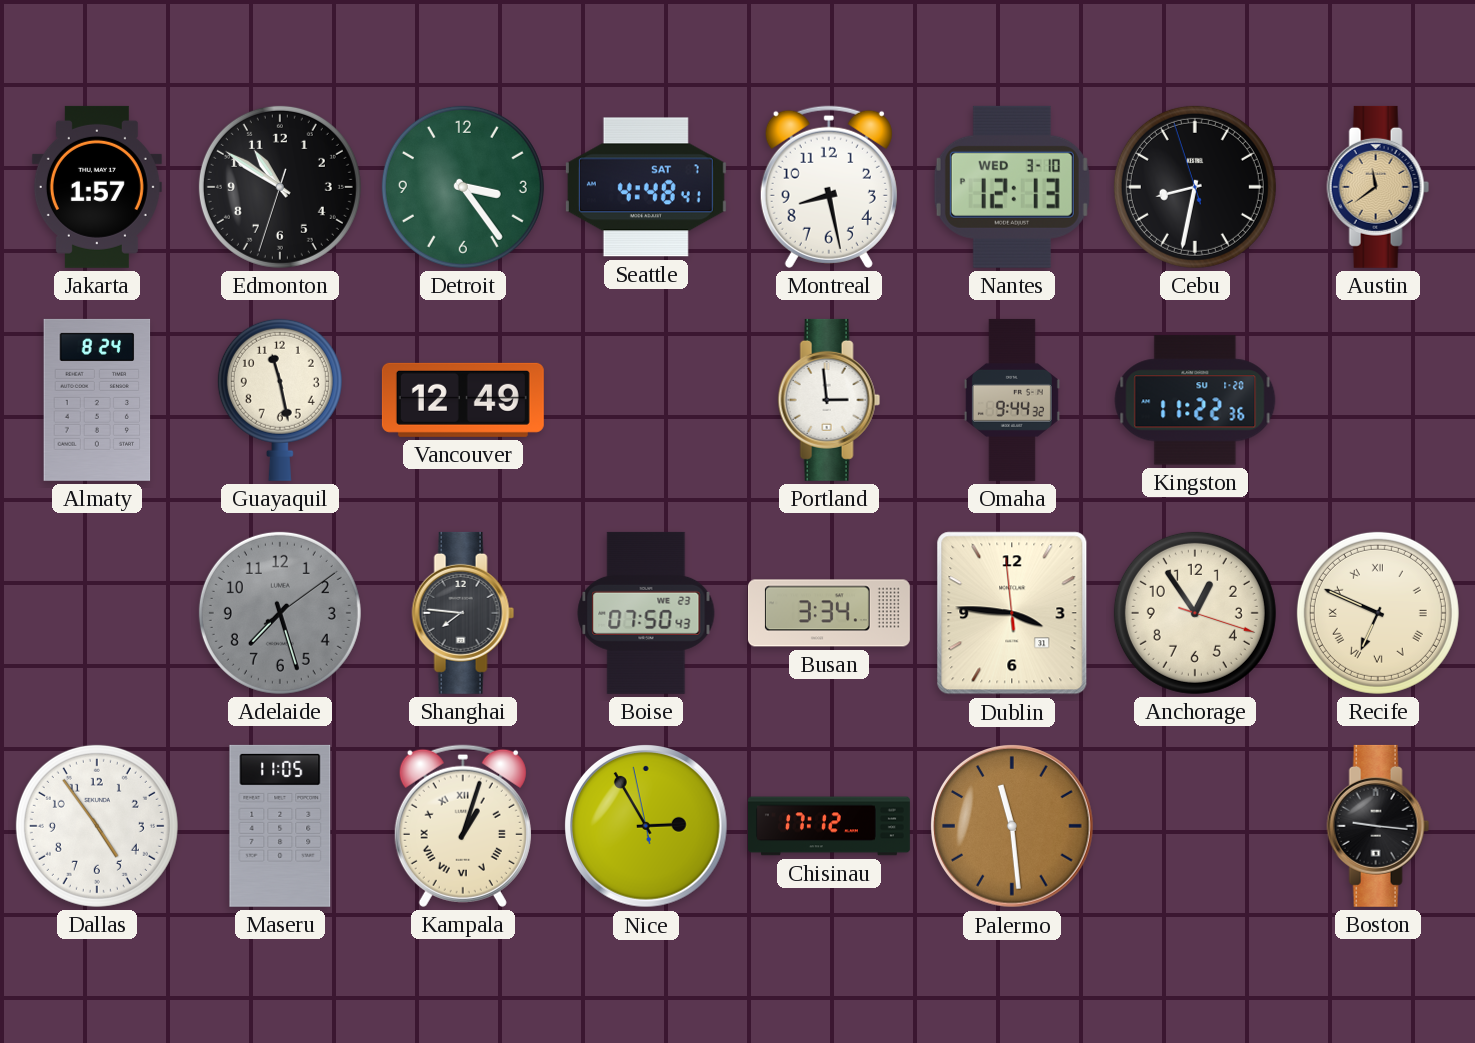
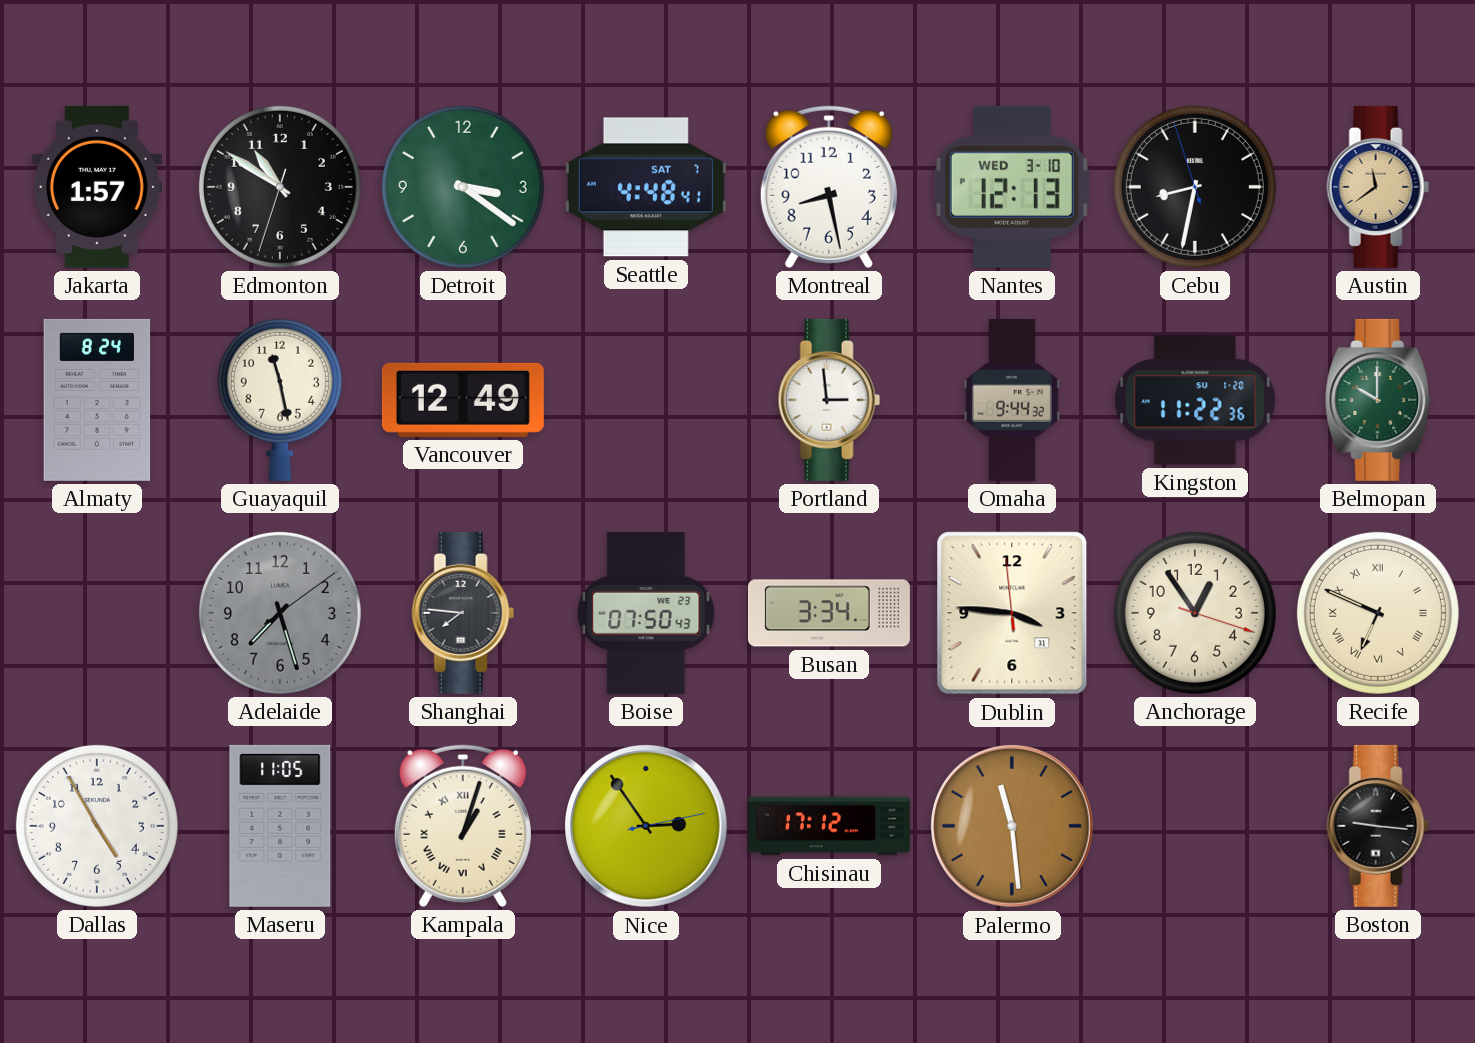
Detroit: 3:24 -> 3:21
Belmopan: none -> 10:00
Dallas: 4:54 -> 4:55
Nice: 2:54:58 -> 2:54:13
